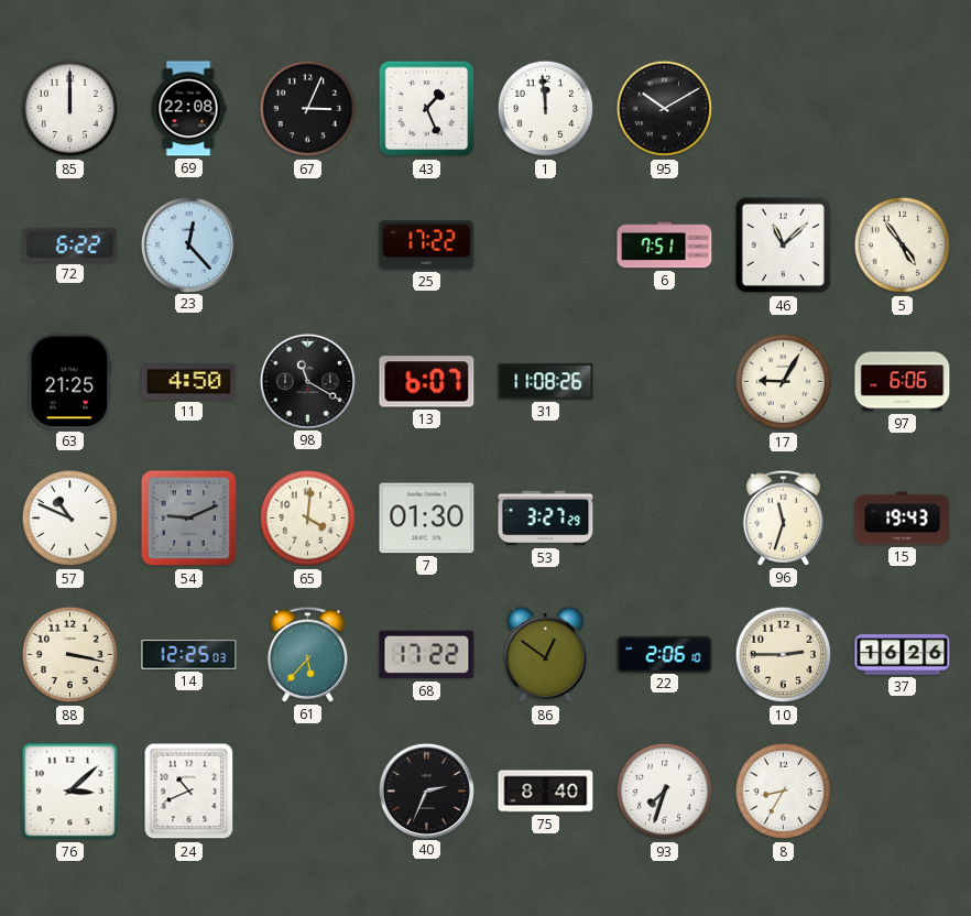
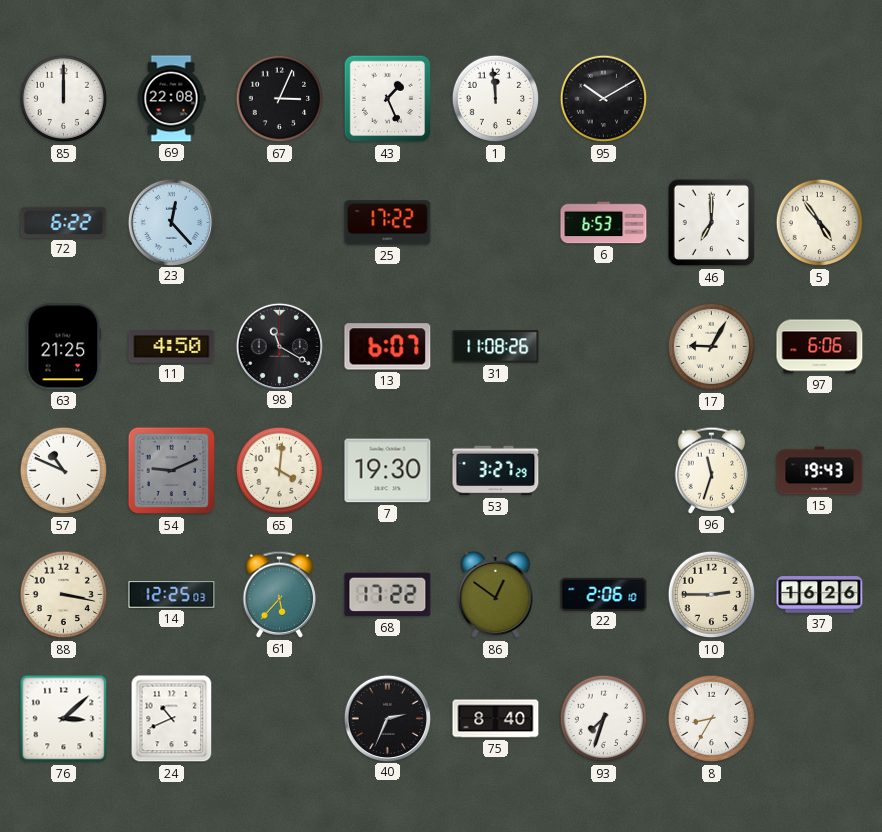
6: 7:51 -> 6:53
46: 11:08 -> 7:00
7: 01:30 -> 19:30
